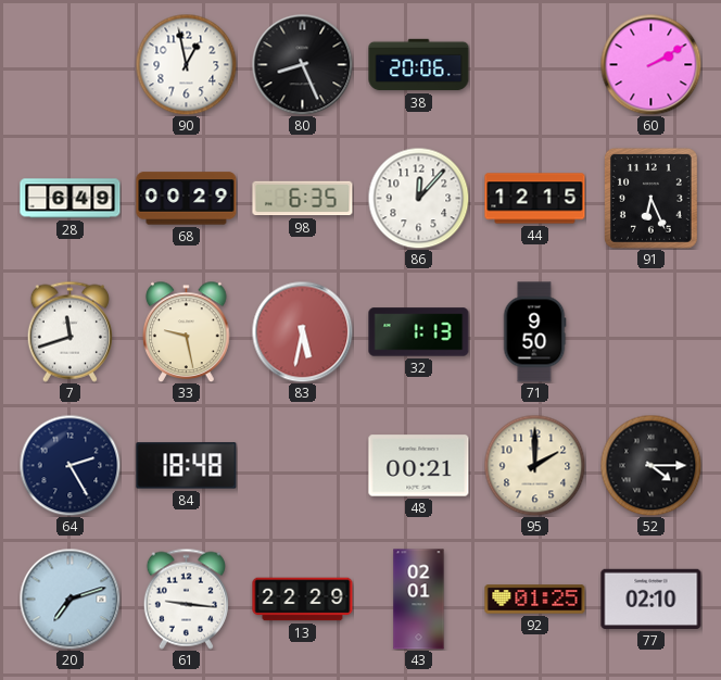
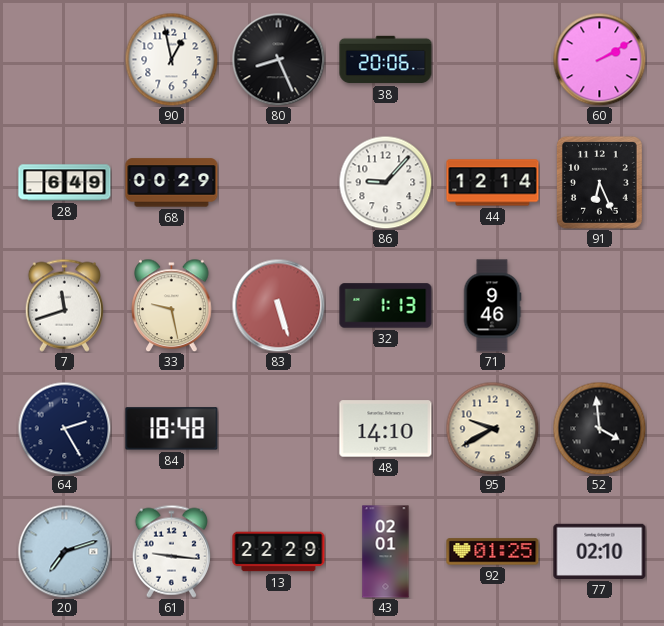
98: 6:35 -> none
86: 12:07 -> 9:07
44: 12:15 -> 12:14
83: 5:32 -> 5:27
71: 9:50 -> 9:46
48: 00:21 -> 14:10
95: 2:00 -> 9:40
52: 4:15 -> 3:59
